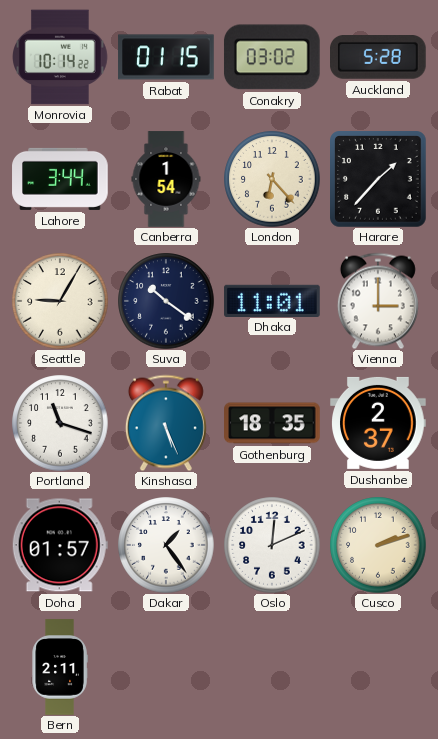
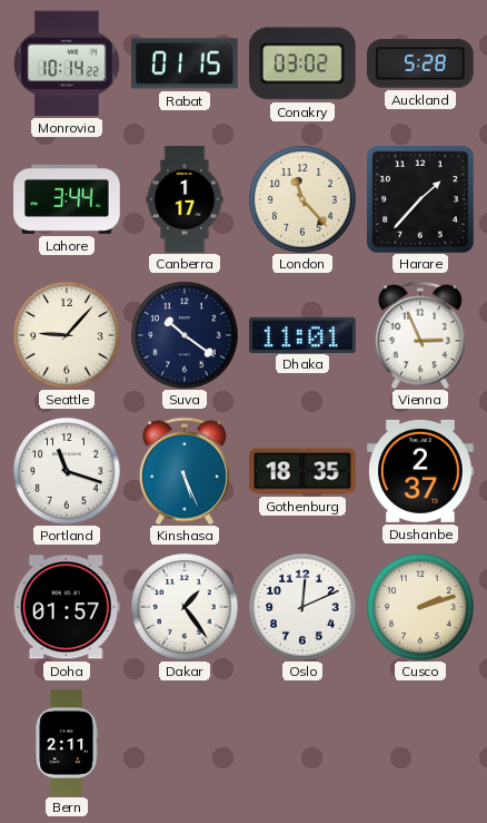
Canberra: 1:54 -> 1:17
London: 6:23 -> 11:23
Seattle: 9:05 -> 9:07
Vienna: 3:00 -> 2:56
